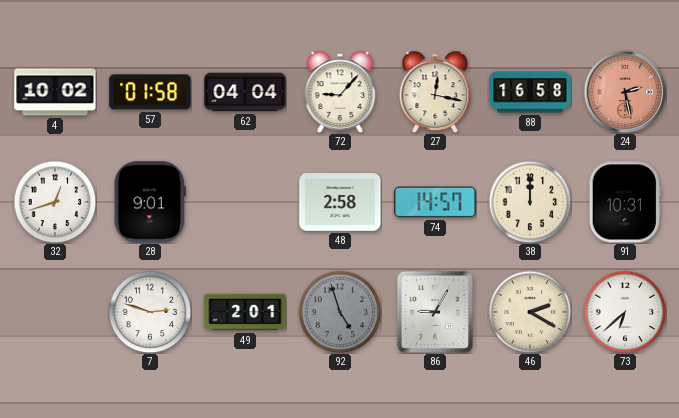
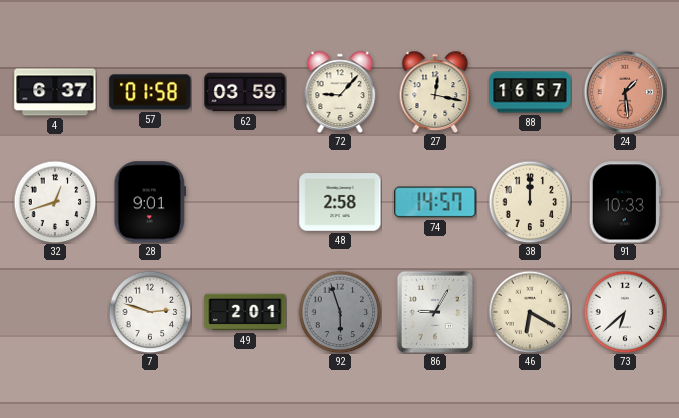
4: 10:02 -> 6:37
62: 04:04 -> 03:59
88: 16:58 -> 16:57
24: 2:28 -> 1:29
91: 10:31 -> 10:33
92: 4:57 -> 5:57
46: 2:20 -> 6:20
